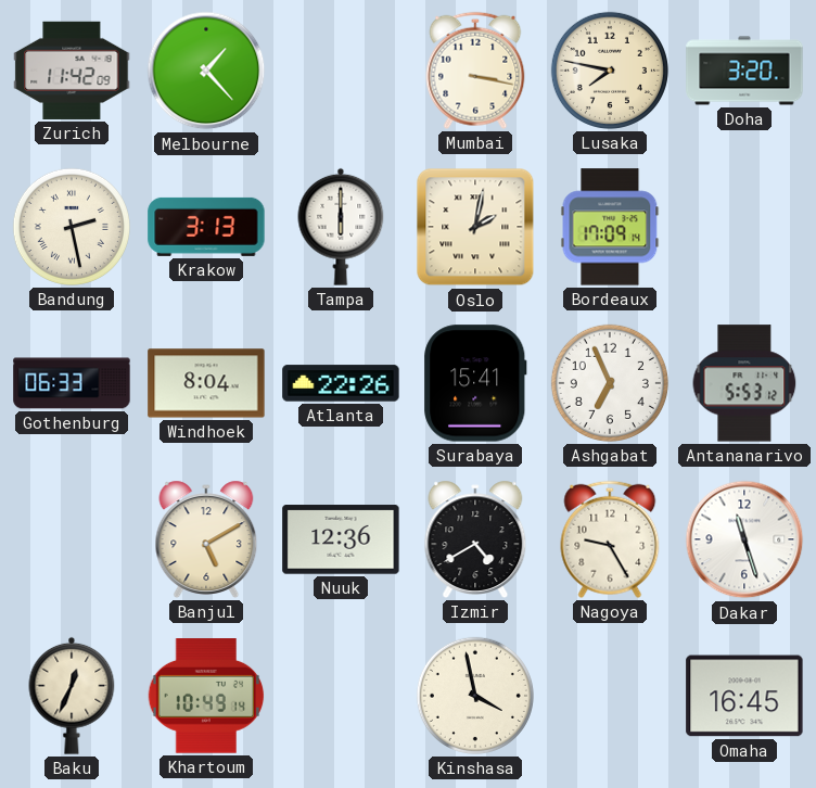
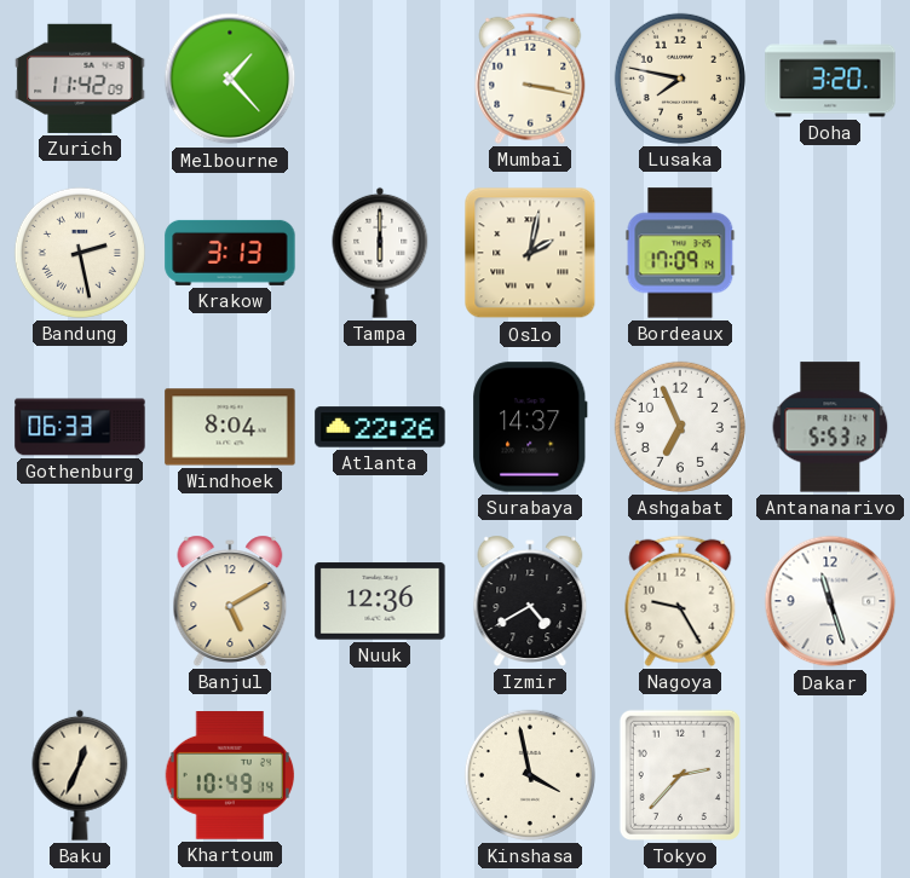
Surabaya: 15:41 -> 14:37
Tokyo: none -> 2:37
Omaha: 16:45 -> none
